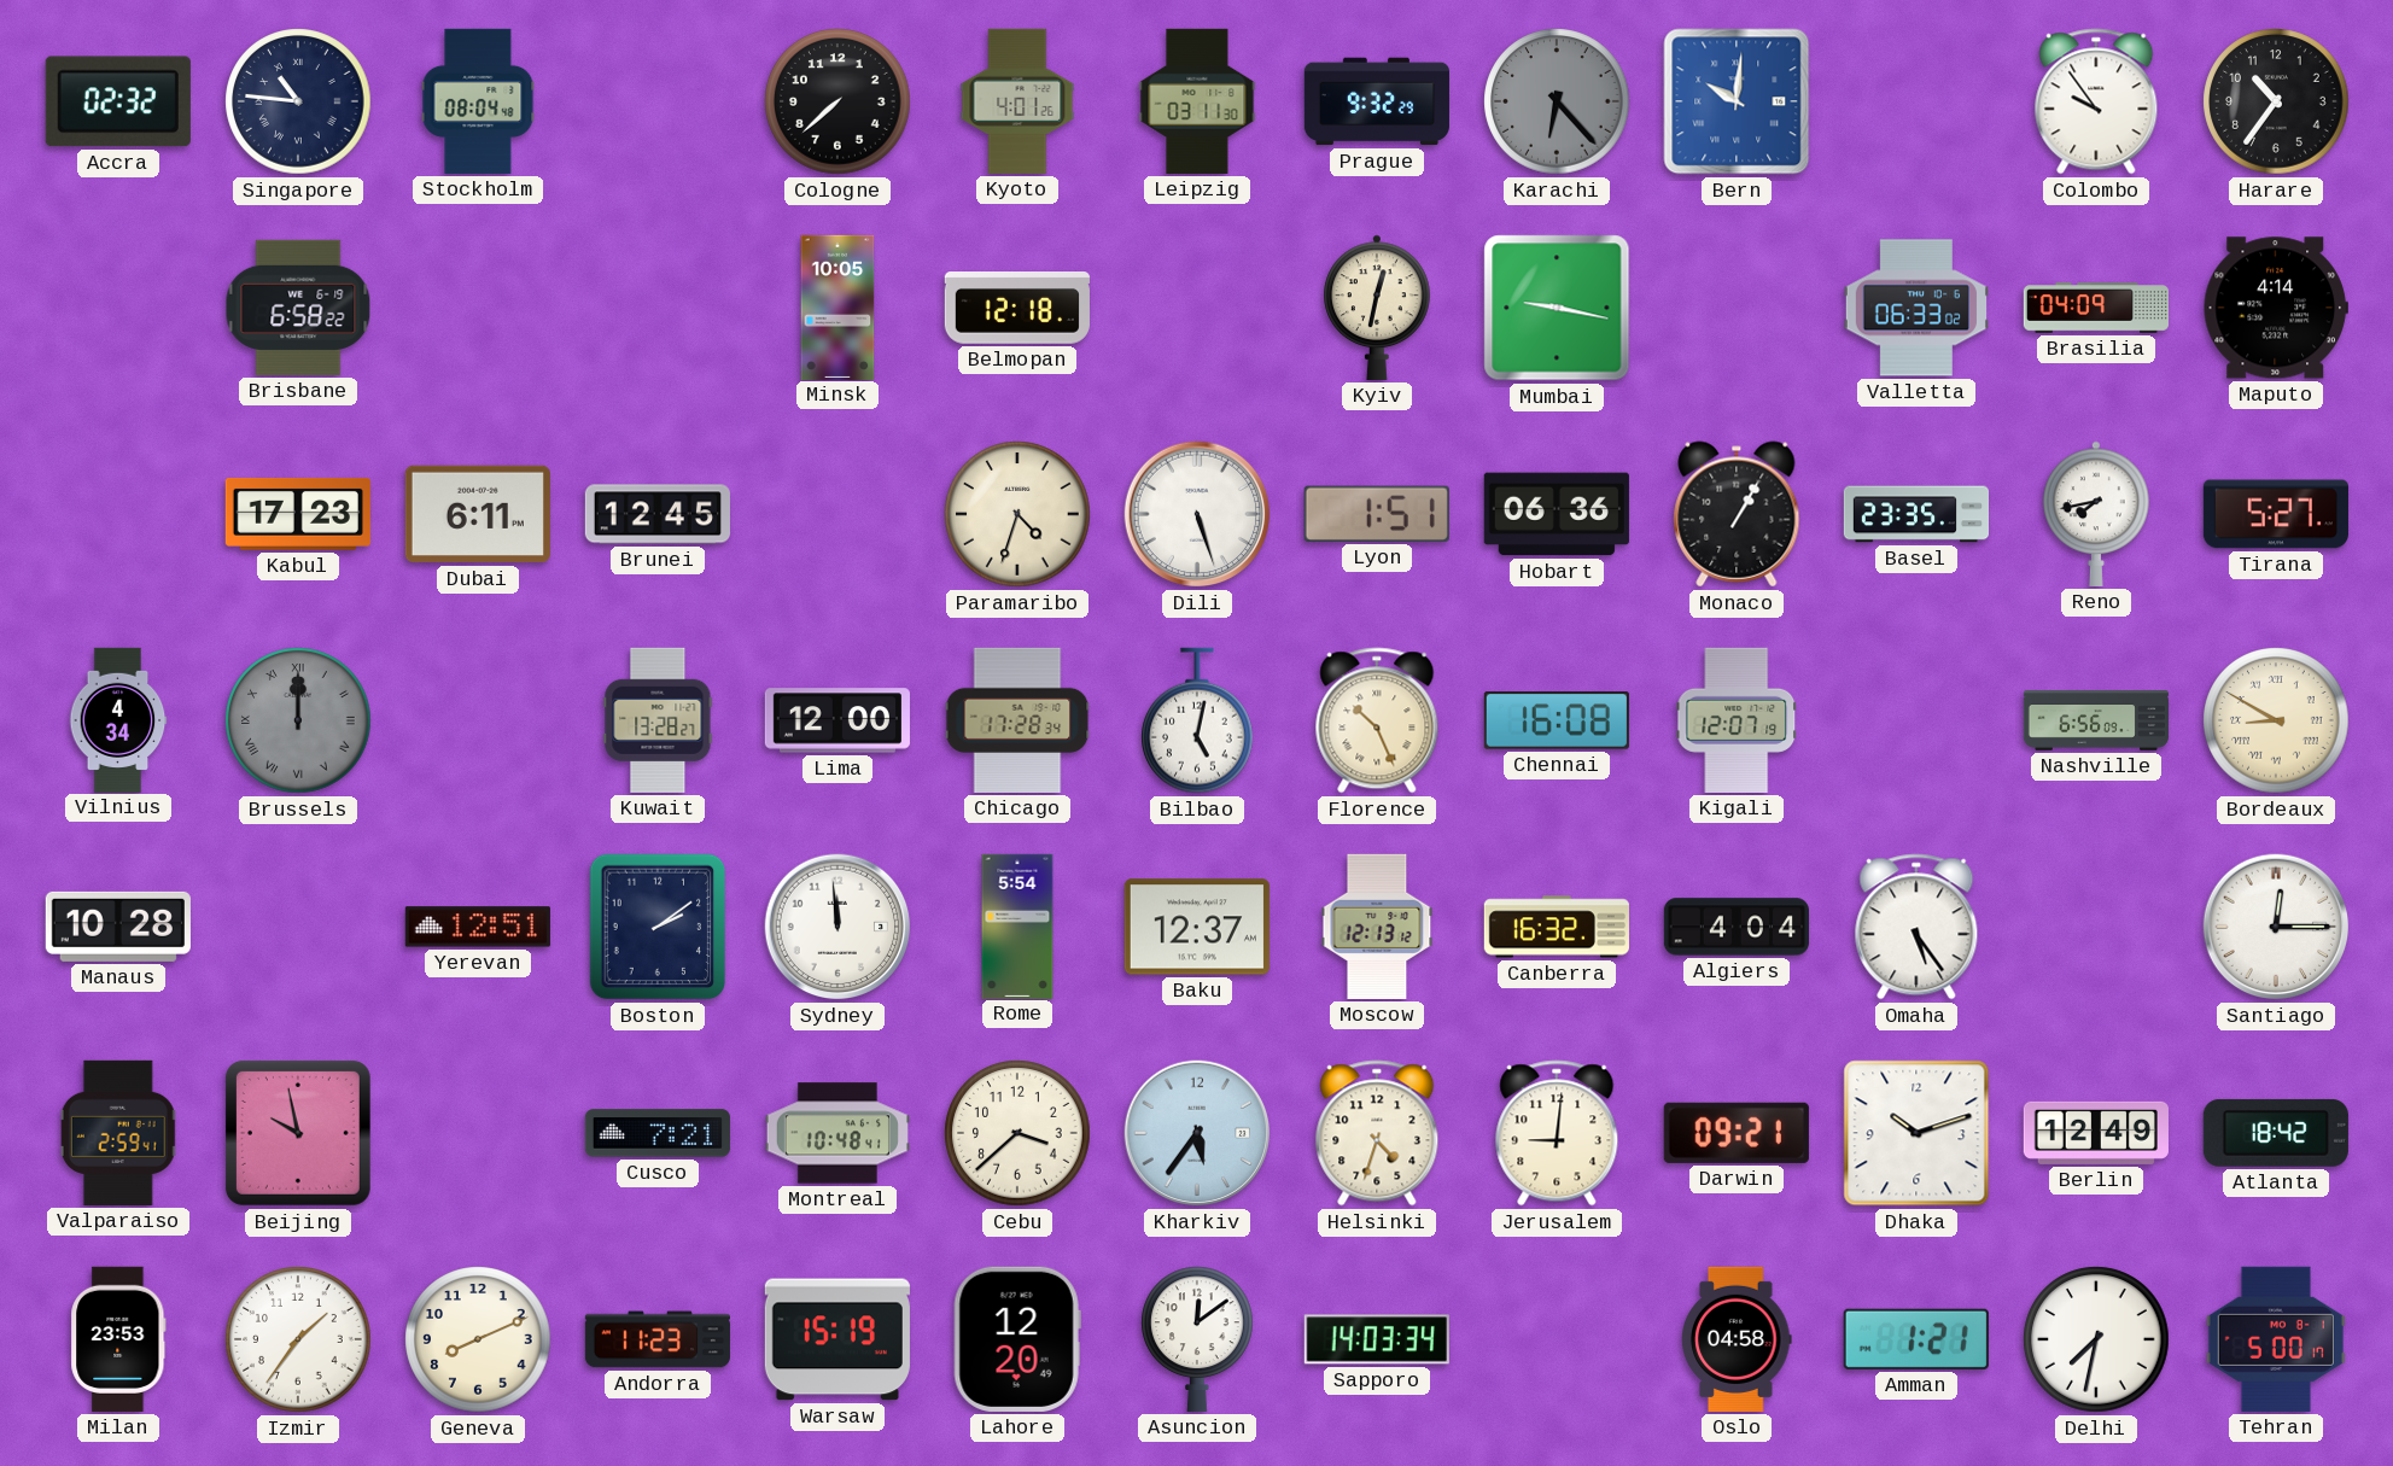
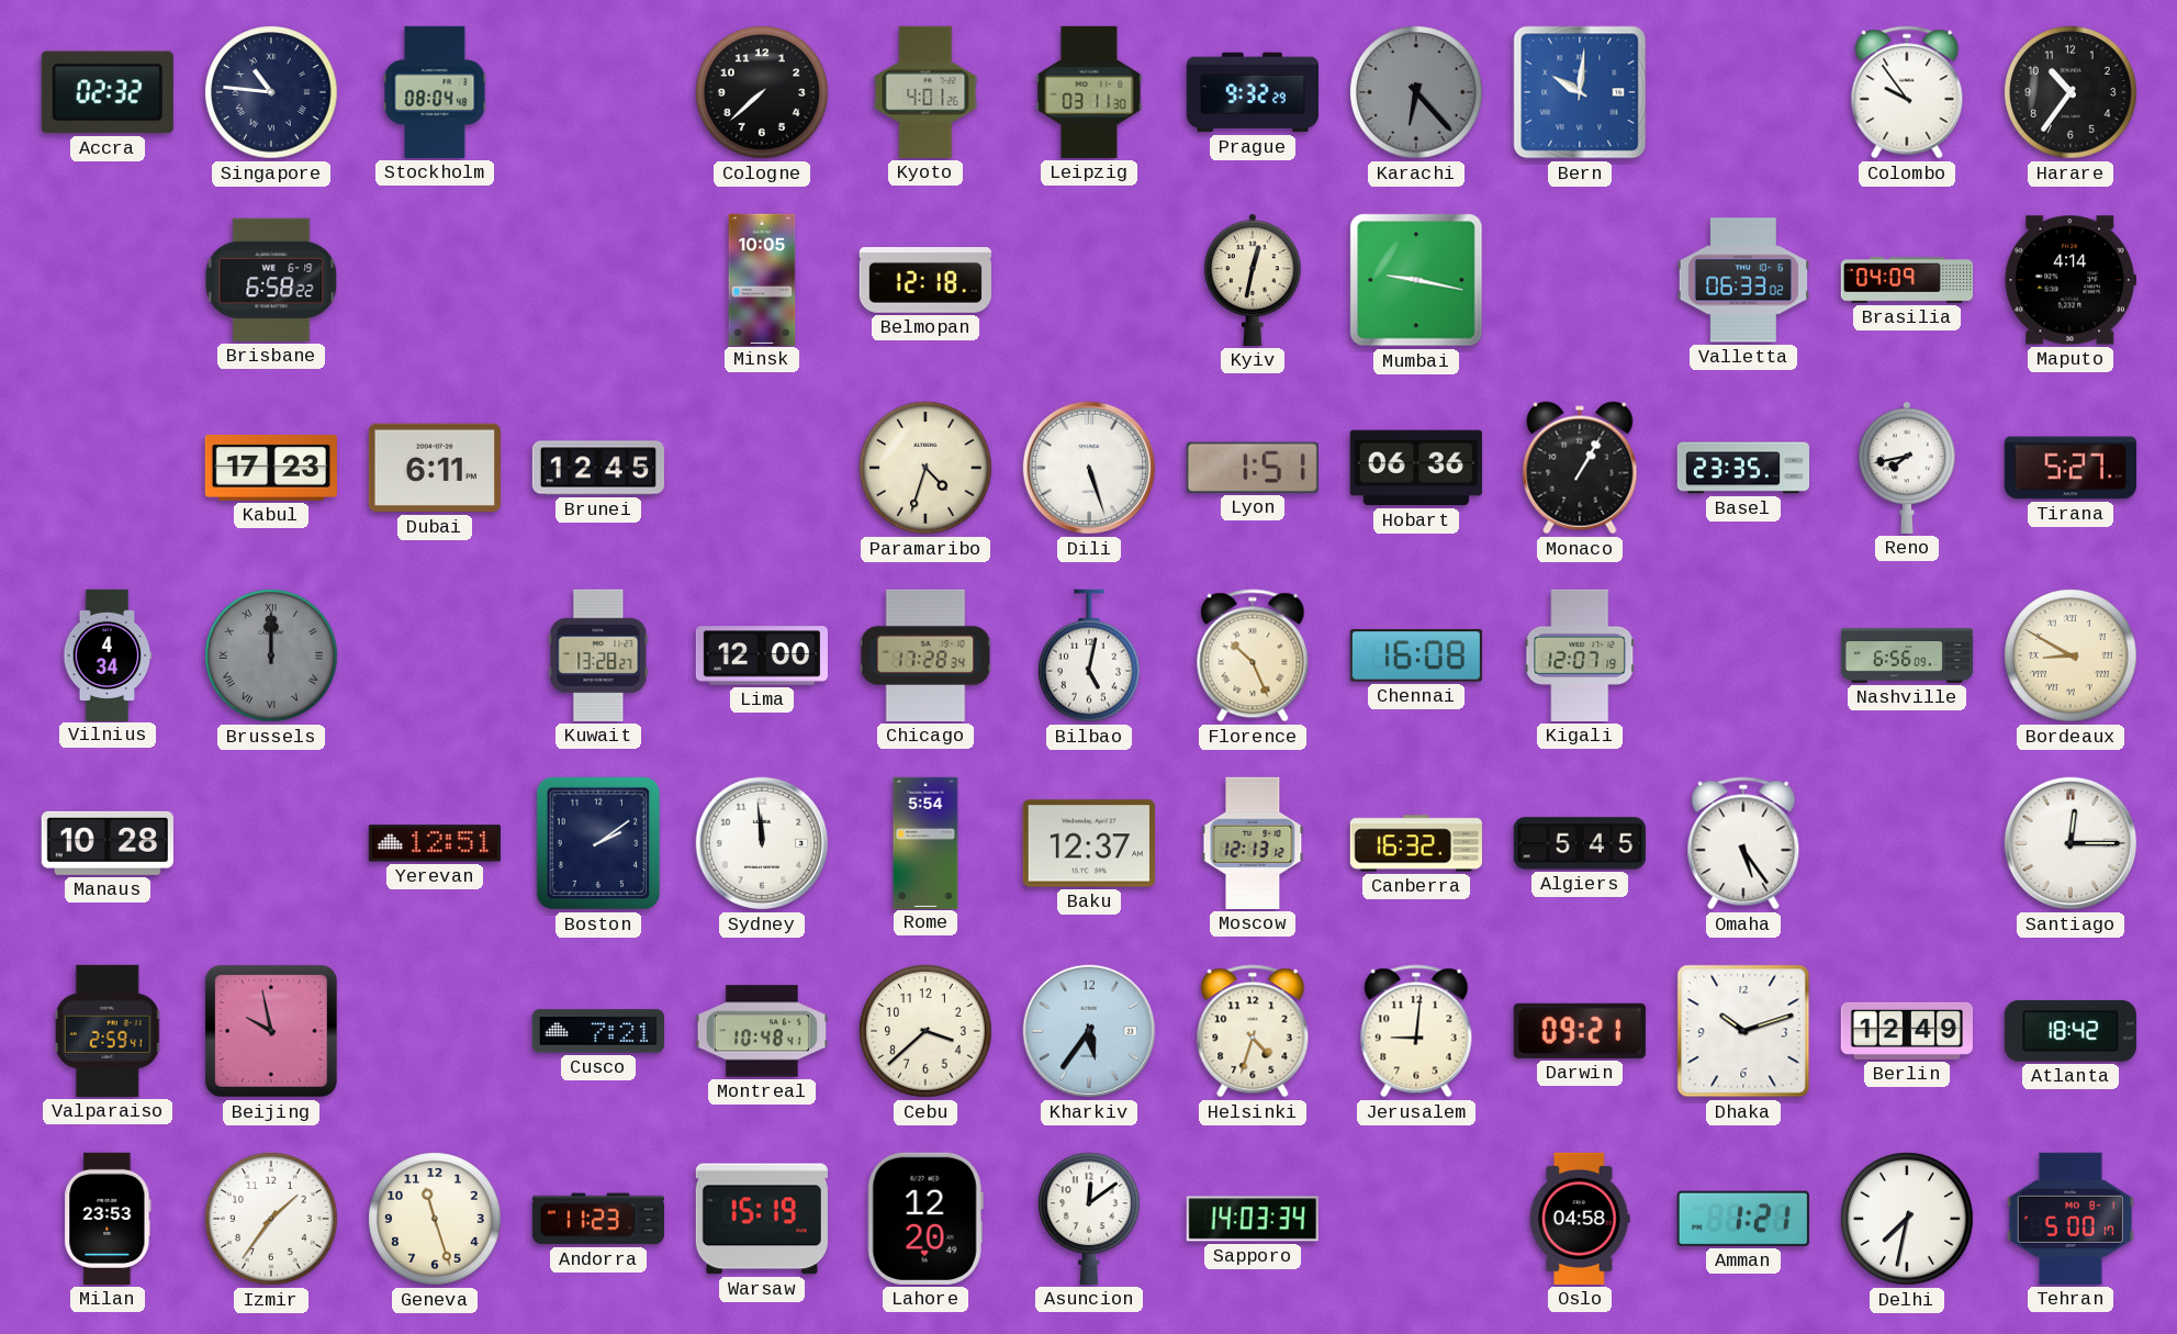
Algiers: 4:04 -> 5:45
Geneva: 8:11 -> 11:27
